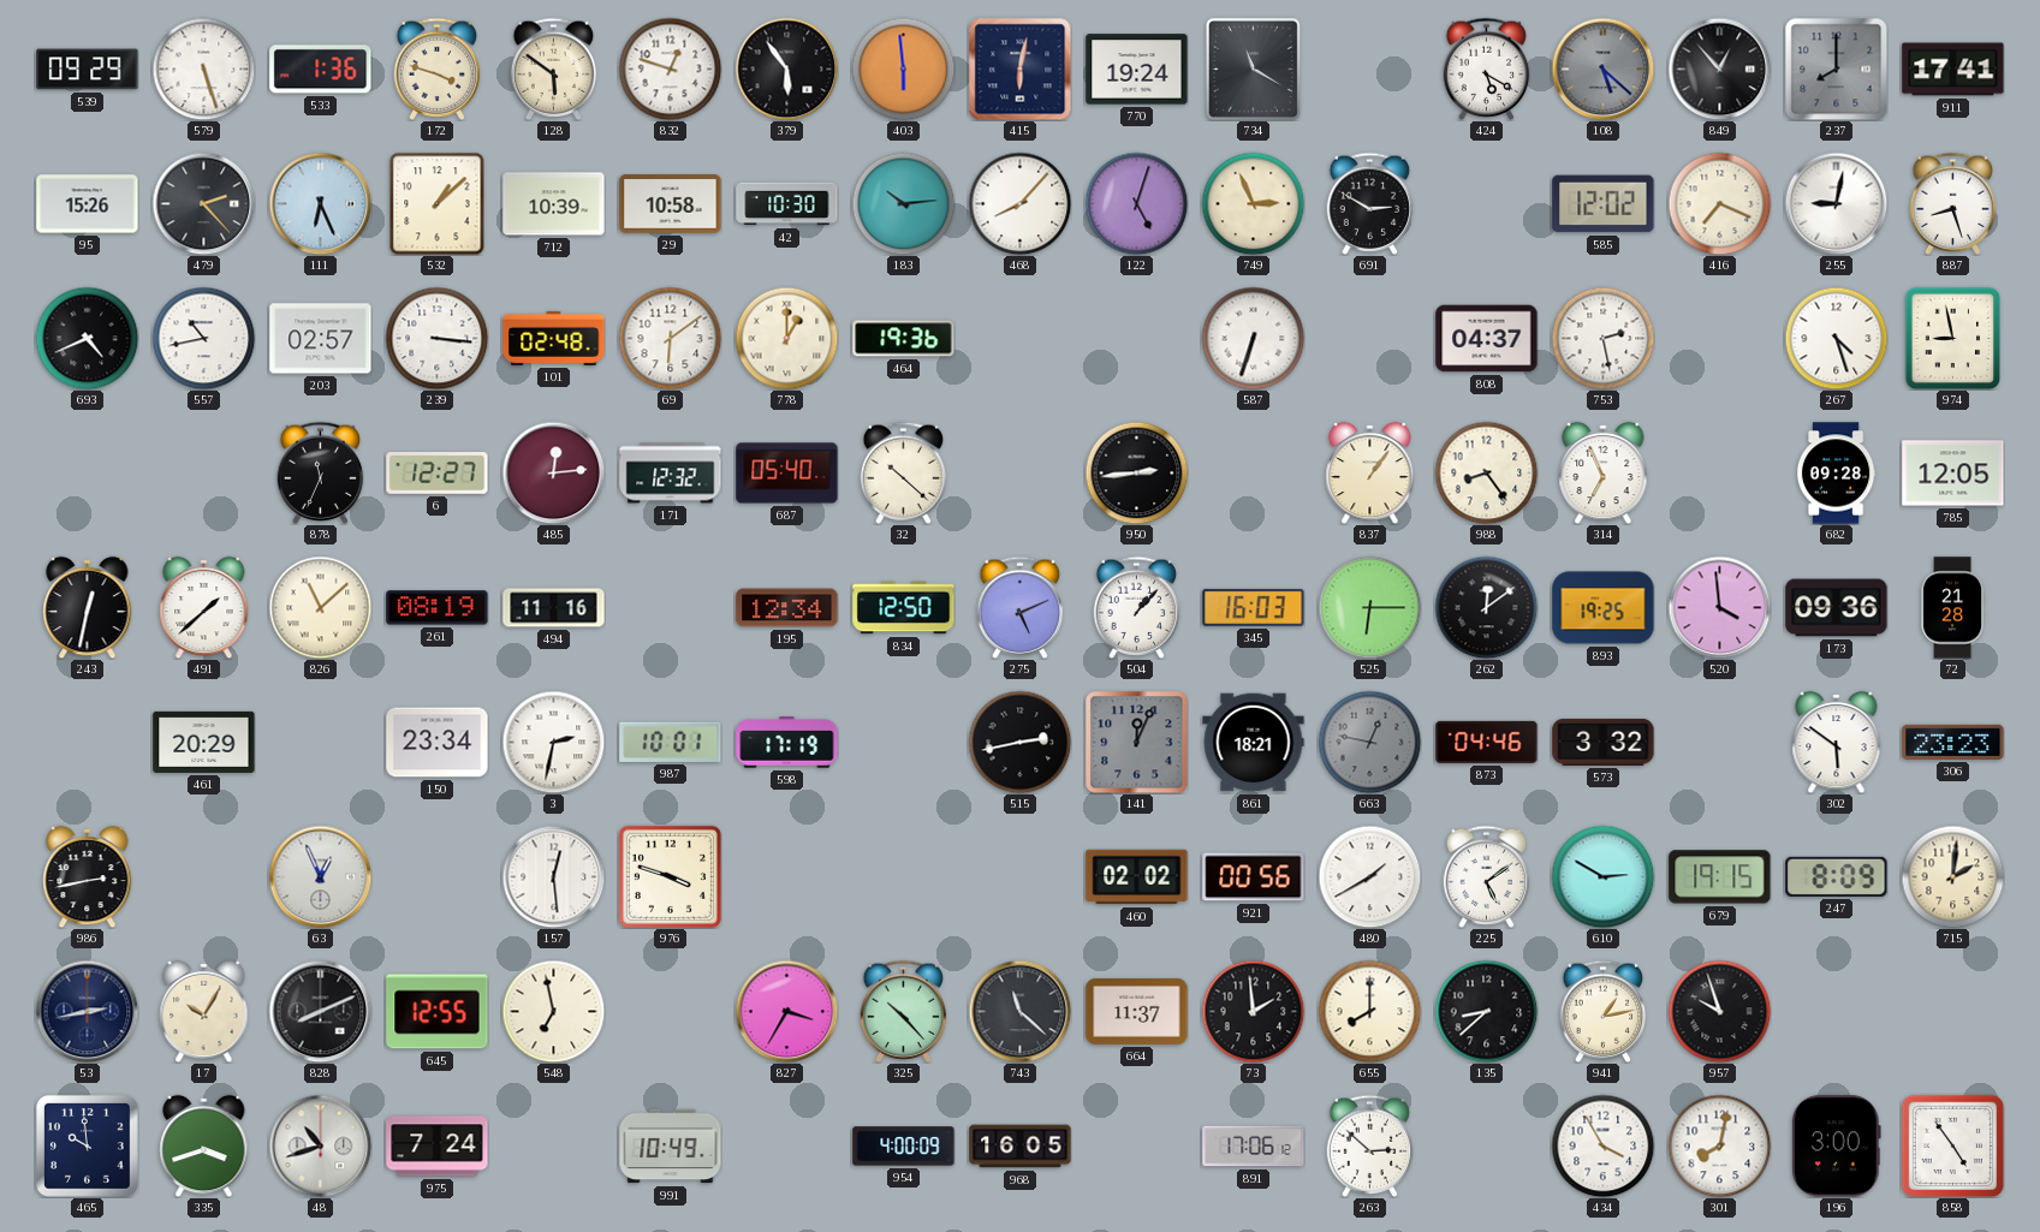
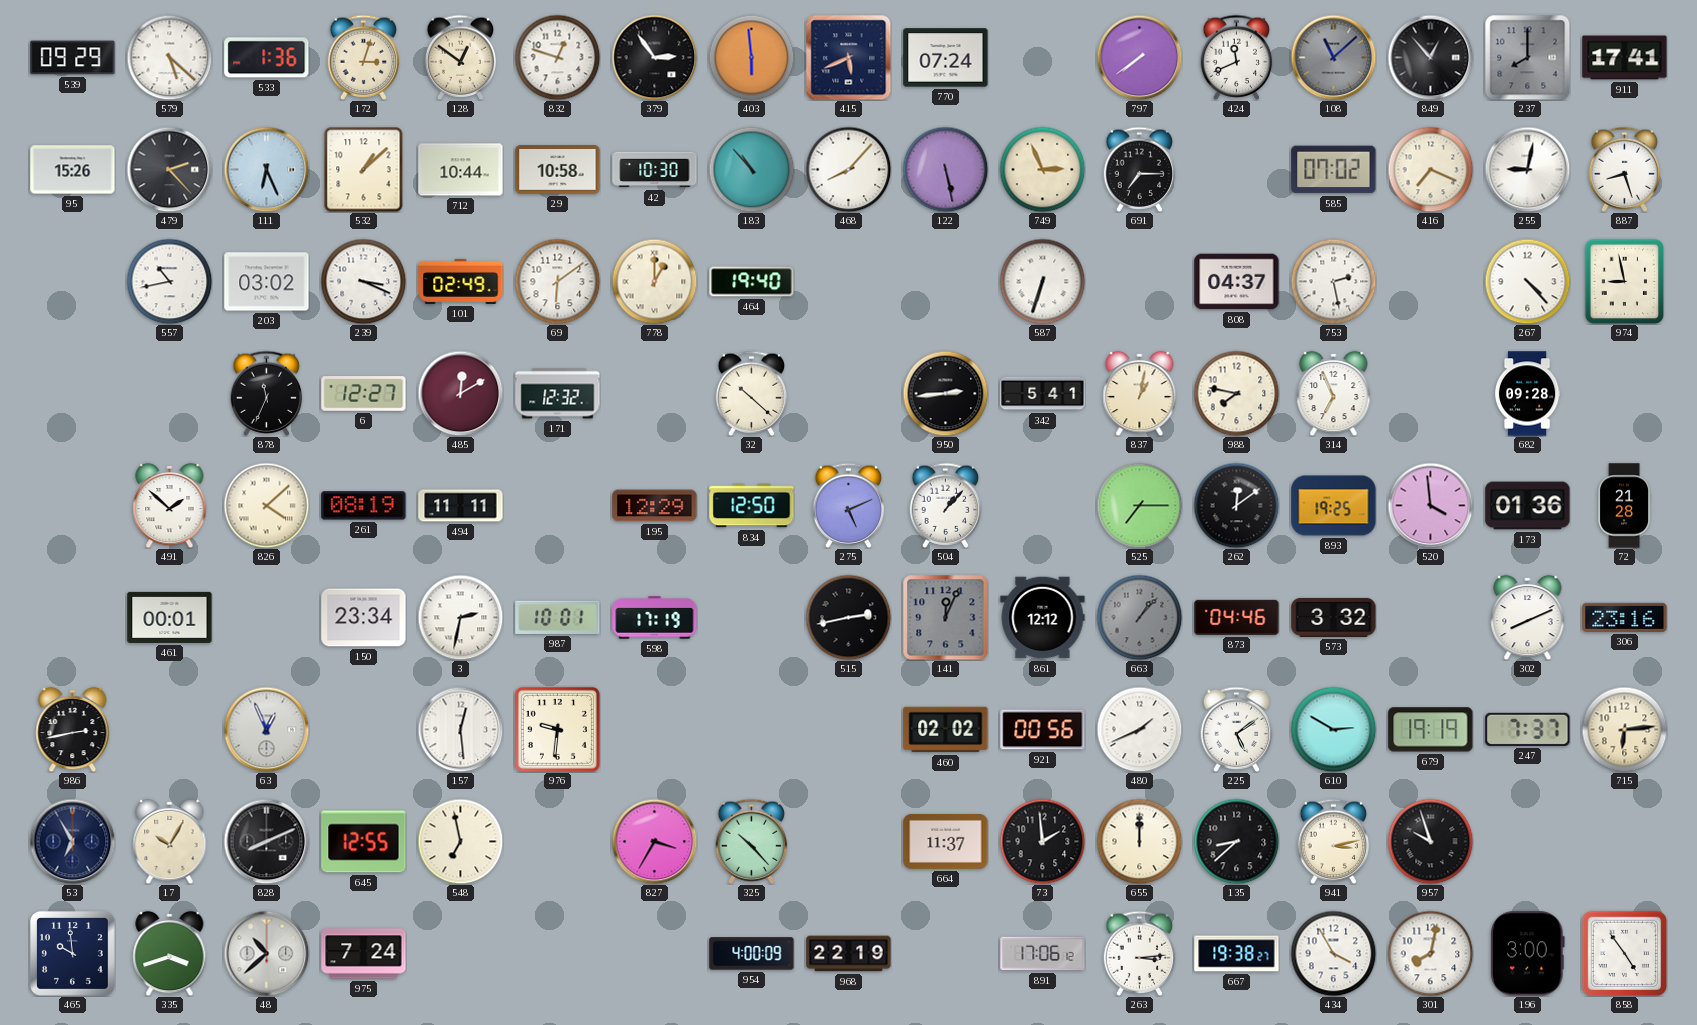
579: 5:27 -> 5:22
172: 3:48 -> 3:03
128: 5:51 -> 12:51
379: 5:54 -> 2:54
415: 6:02 -> 5:41
770: 19:24 -> 07:24
734: 11:20 -> none
797: none -> 7:39
424: 5:20 -> 11:41
108: 5:22 -> 11:08
712: 10:39 -> 10:44
183: 10:14 -> 10:53
122: 5:03 -> 5:28
691: 2:50 -> 7:15
585: 12:02 -> 07:02
693: 4:41 -> none
203: 02:57 -> 03:02
239: 3:16 -> 3:19
101: 02:48 -> 02:49
464: 19:36 -> 19:40
267: 4:27 -> 4:23
485: 12:14 -> 12:10
687: 05:40 -> none
342: none -> 5:41
837: 1:06 -> 1:02
988: 8:24 -> 7:47
785: 12:05 -> none
243: 12:32 -> none
491: 1:38 -> 1:52
826: 11:08 -> 4:08
494: 11:16 -> 11:11
195: 12:34 -> 12:29
345: 16:03 -> none
525: 6:15 -> 7:15
173: 09:36 -> 01:36
461: 20:29 -> 00:01
861: 18:21 -> 12:12
663: 12:47 -> 1:07
302: 5:51 -> 8:11
306: 23:23 -> 23:16
976: 3:48 -> 9:31
480: 1:40 -> 1:41
679: 19:15 -> 19:19
247: 8:09 -> 7:37
715: 2:01 -> 6:14
53: 2:43 -> 6:55
743: 11:22 -> none
655: 8:00 -> 12:00
941: 1:13 -> 3:13
48: 10:42 -> 10:38
991: 10:49 -> none
968: 16:05 -> 22:19
263: 2:52 -> 3:14
667: none -> 19:38
